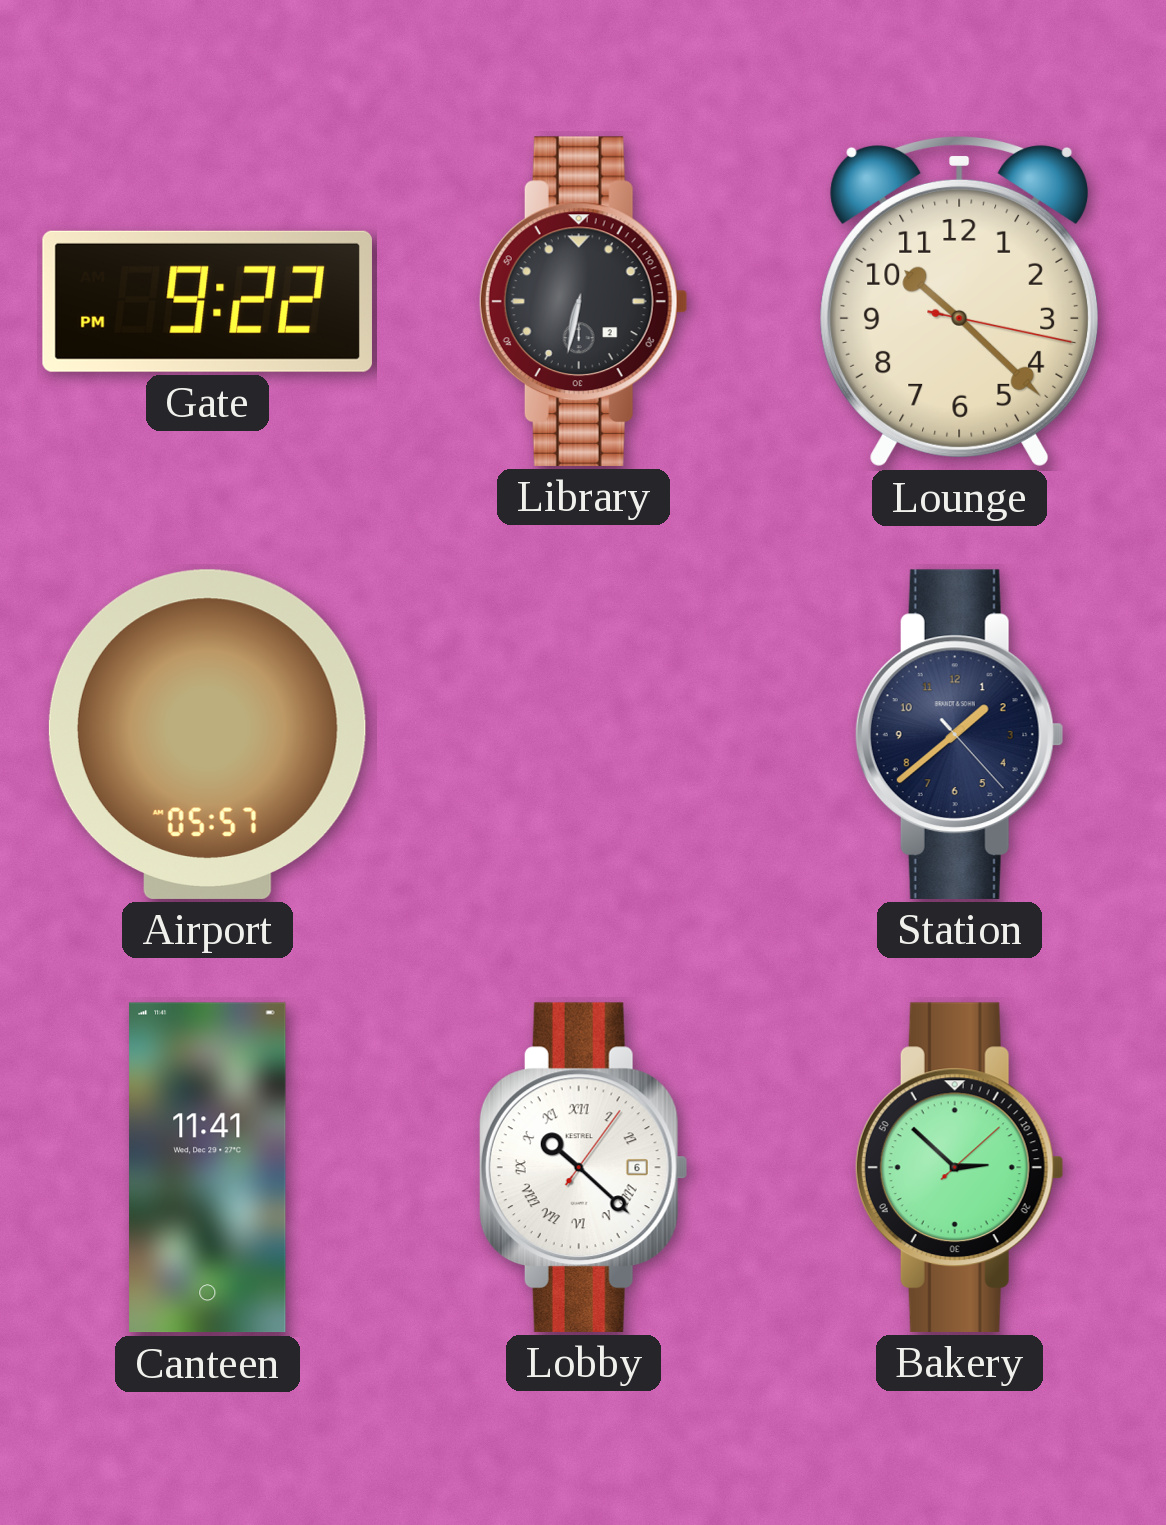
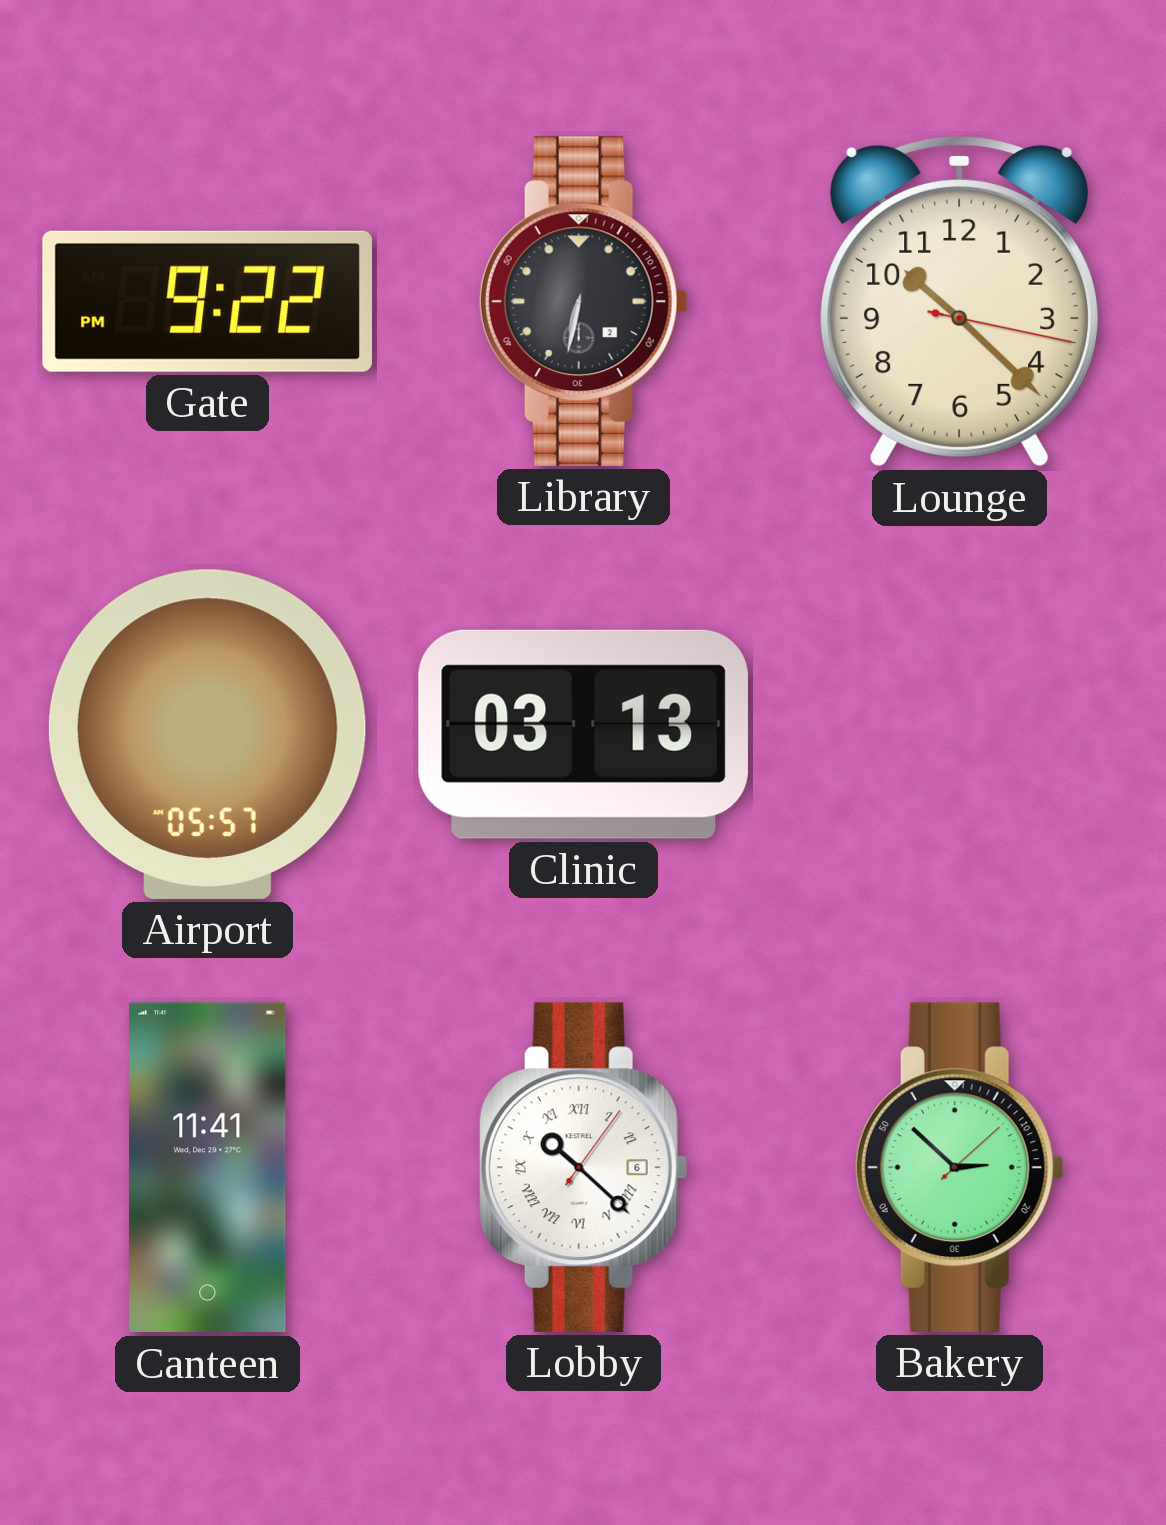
Clinic: none -> 03:13
Station: 1:38 -> none
